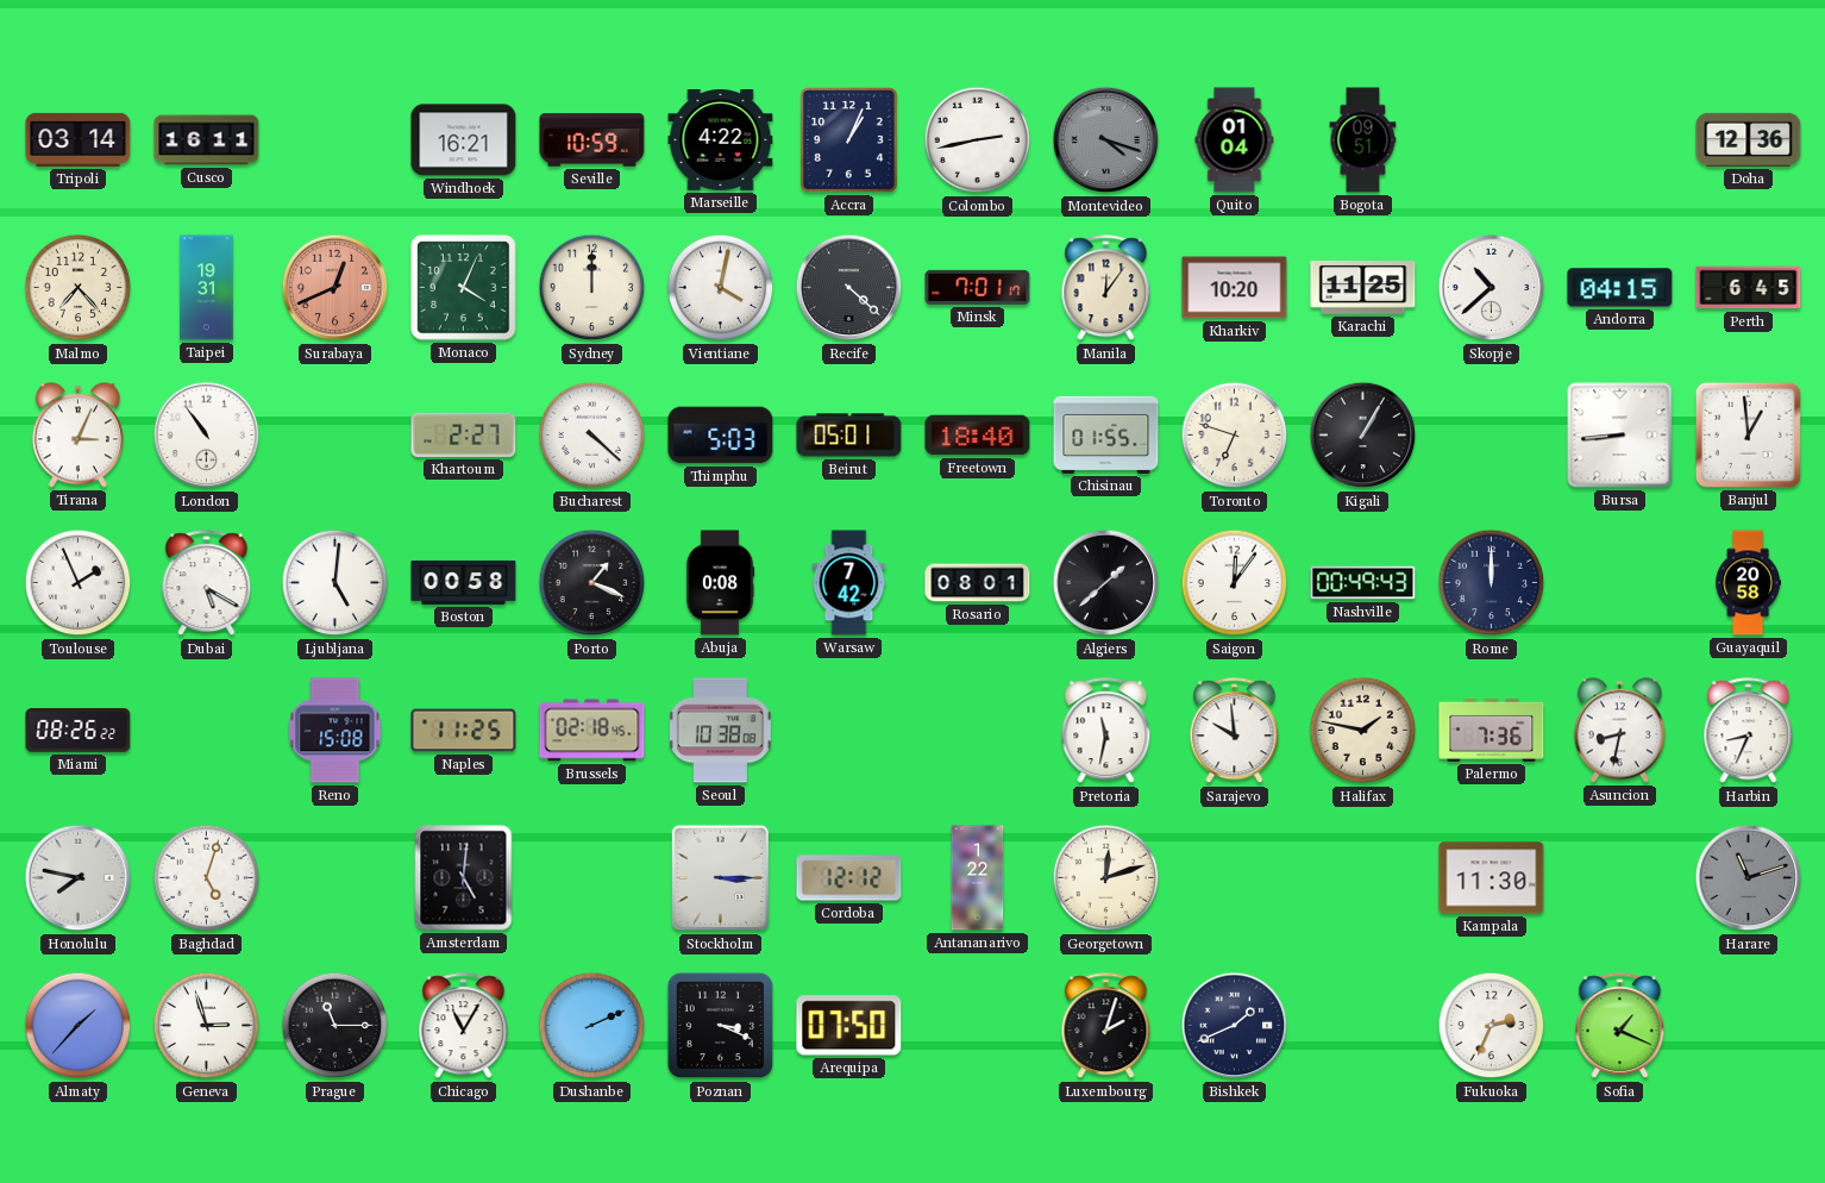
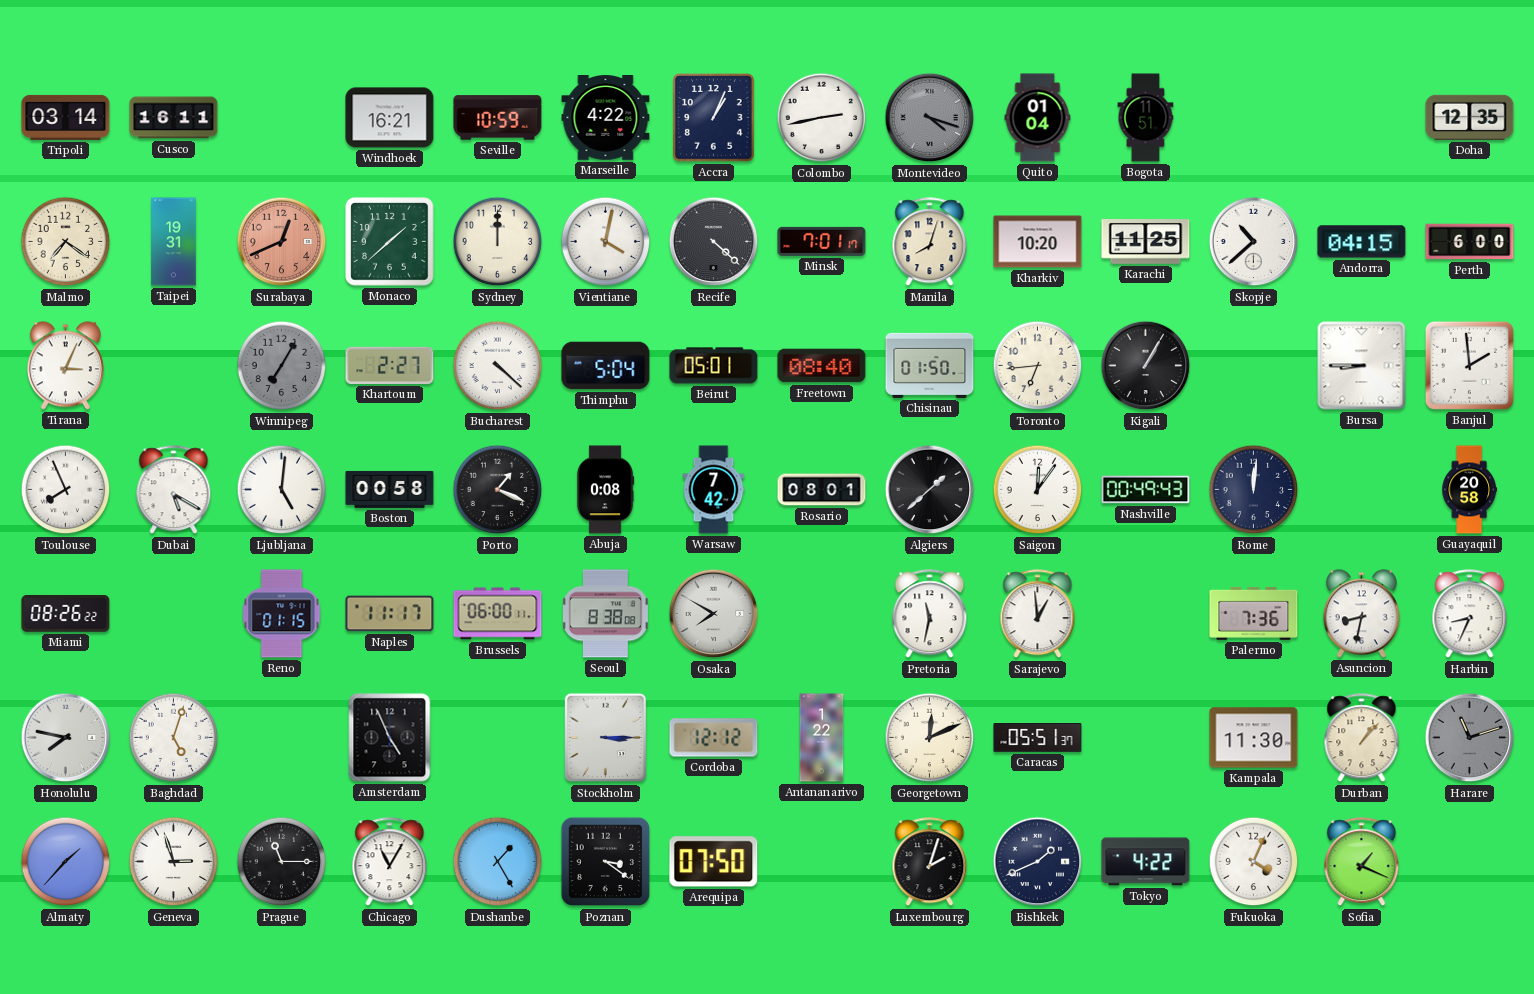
Bogota: 09:51 -> 11:51
Doha: 12:36 -> 12:35
Malmo: 7:23 -> 7:21
Monaco: 4:04 -> 1:38
Manila: 12:06 -> 8:03
Perth: 6:45 -> 6:00
London: 10:54 -> none
Winnipeg: none -> 7:05
Thimphu: 5:03 -> 5:04
Freetown: 18:40 -> 08:40
Chisinau: 01:55 -> 01:50
Toronto: 6:48 -> 6:44
Bursa: 8:44 -> 8:45
Banjul: 12:59 -> 1:59
Toulouse: 1:56 -> 7:56
Rome: 12:00 -> 12:01
Reno: 15:08 -> 01:15
Naples: 11:25 -> 11:17
Brussels: 02:18 -> 06:00
Seoul: 10:38 -> 8:38
Osaka: none -> 7:50
Sarajevo: 9:59 -> 12:59
Halifax: 1:47 -> none
Amsterdam: 5:01 -> 4:56
Georgetown: 12:12 -> 12:11
Caracas: none -> 05:51
Durban: none -> 1:07
Dushanbe: 2:11 -> 1:25
Poznan: 3:19 -> 3:21
Tokyo: none -> 4:22
Fukuoka: 2:34 -> 4:04
